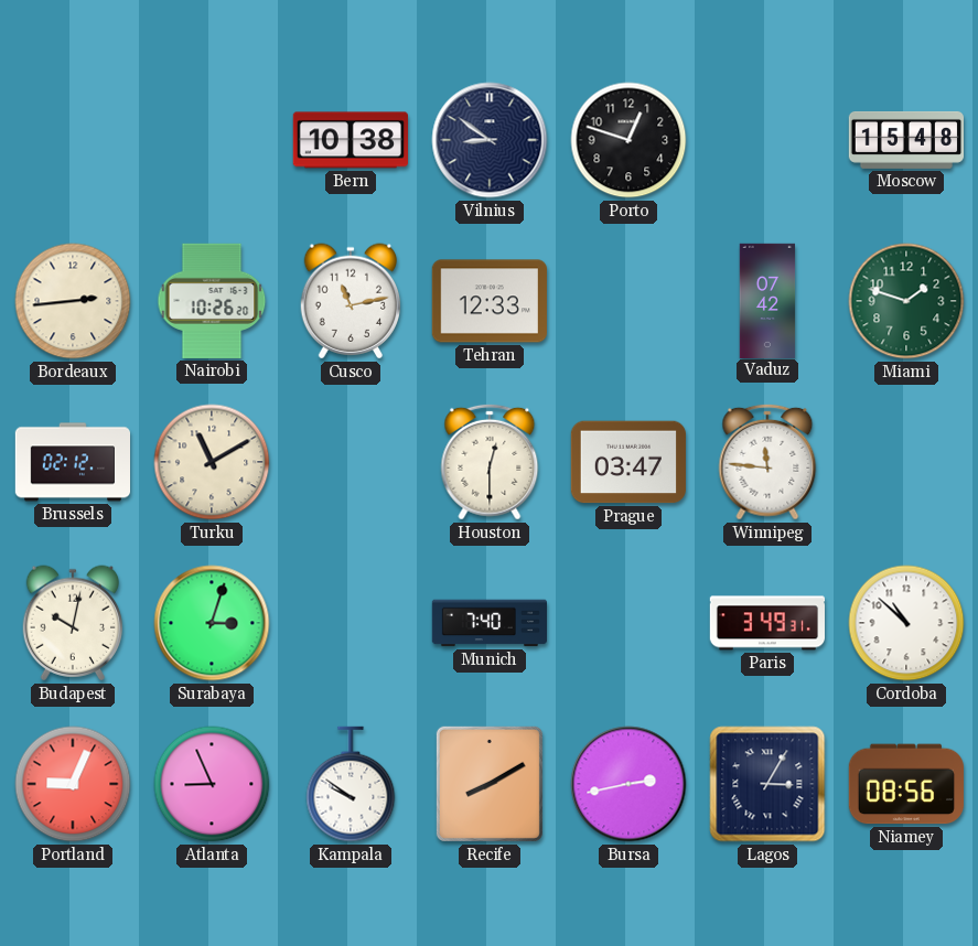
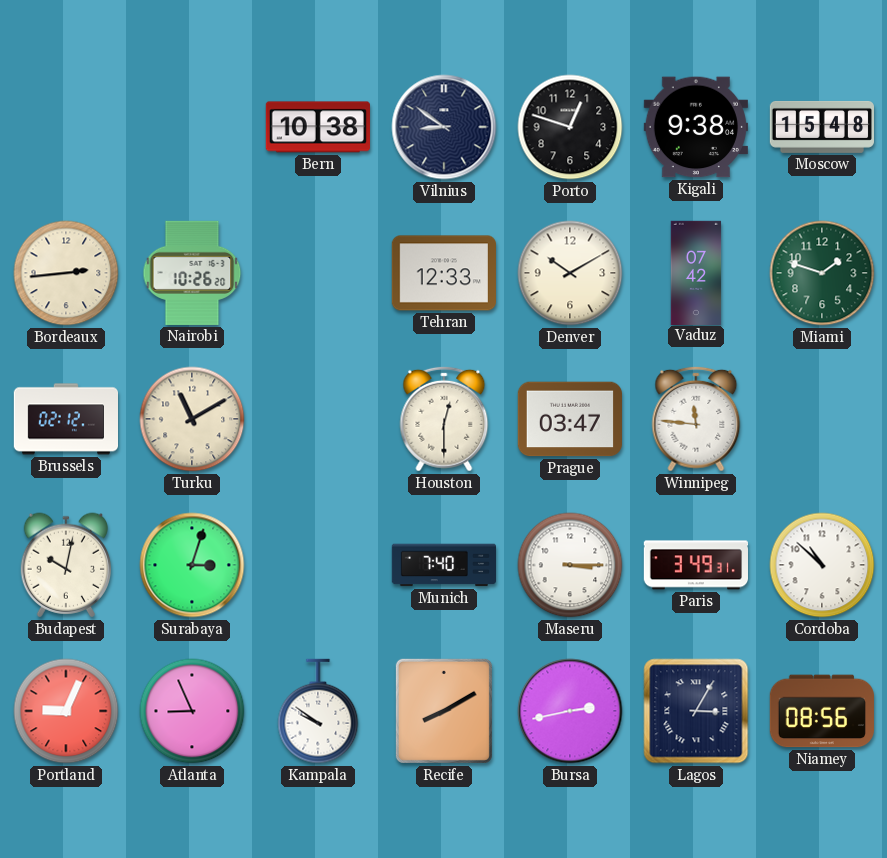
Kigali: none -> 9:38
Cusco: 11:13 -> none
Denver: none -> 10:10
Maseru: none -> 3:15
